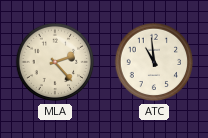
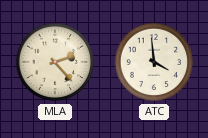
ATC: 10:59 -> 3:59
